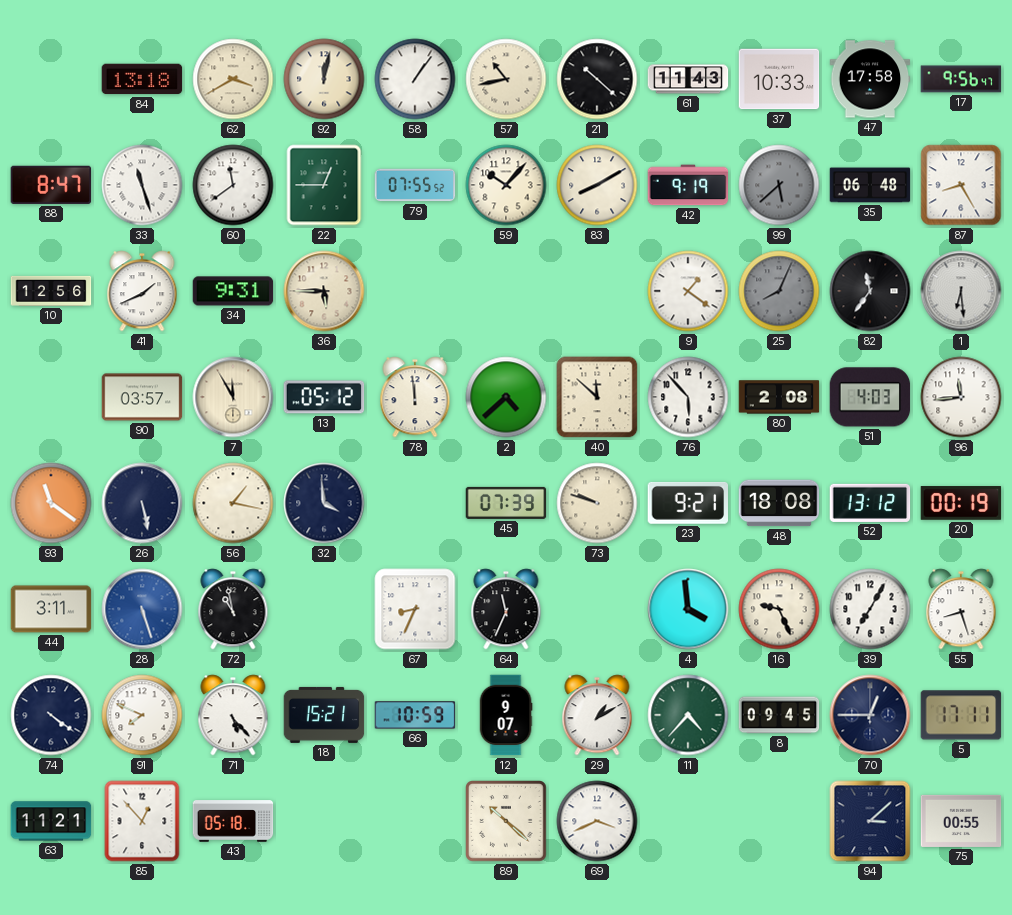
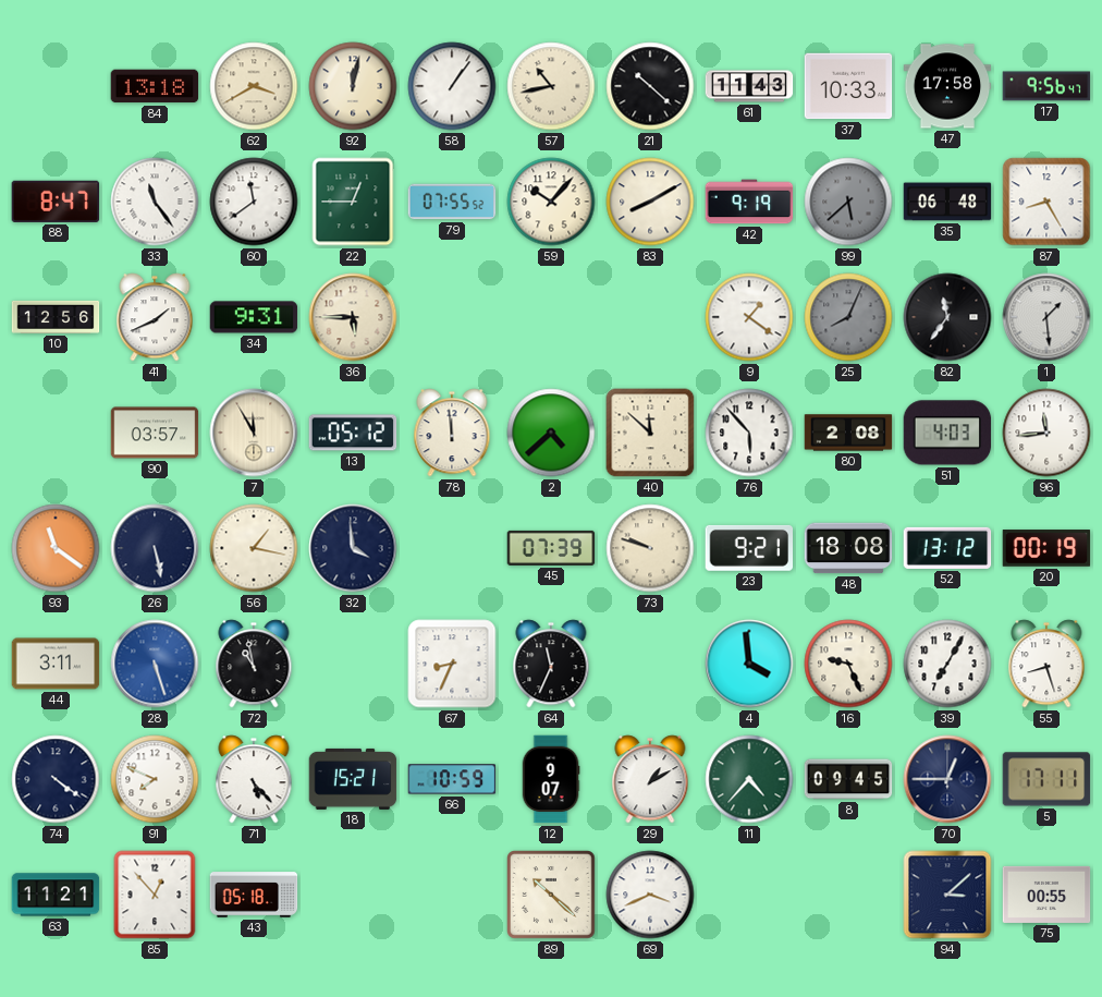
33: 11:27 -> 11:24
1: 6:29 -> 1:29
